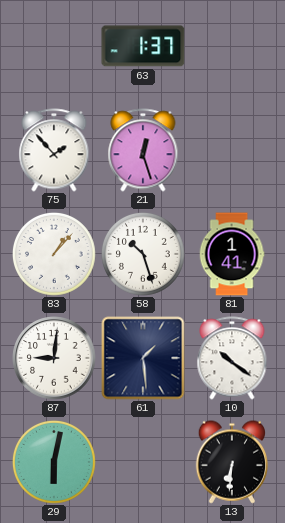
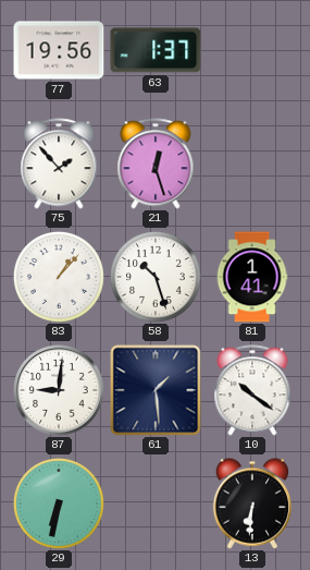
77: none -> 19:56
29: 6:02 -> 6:32
